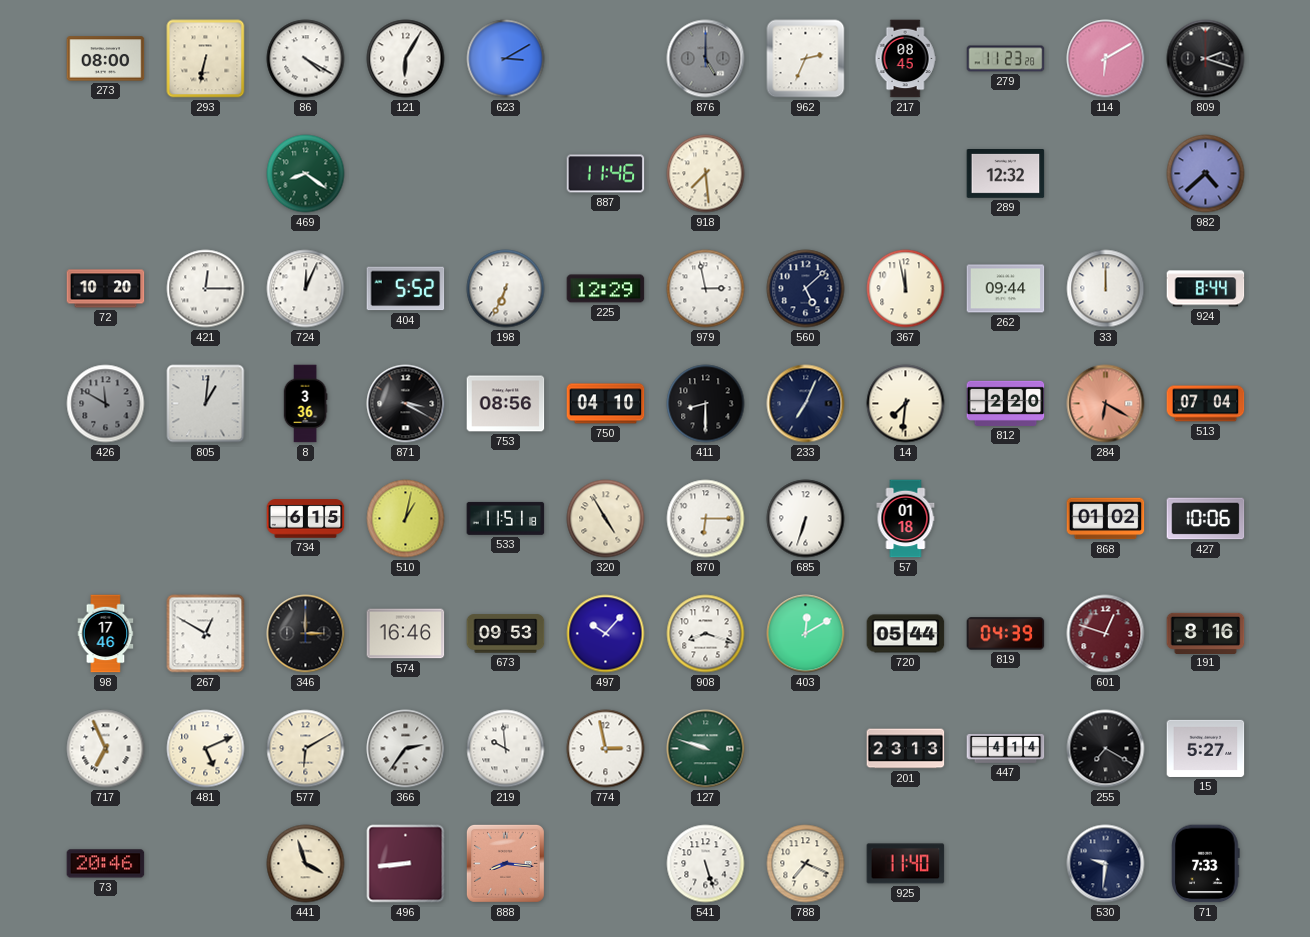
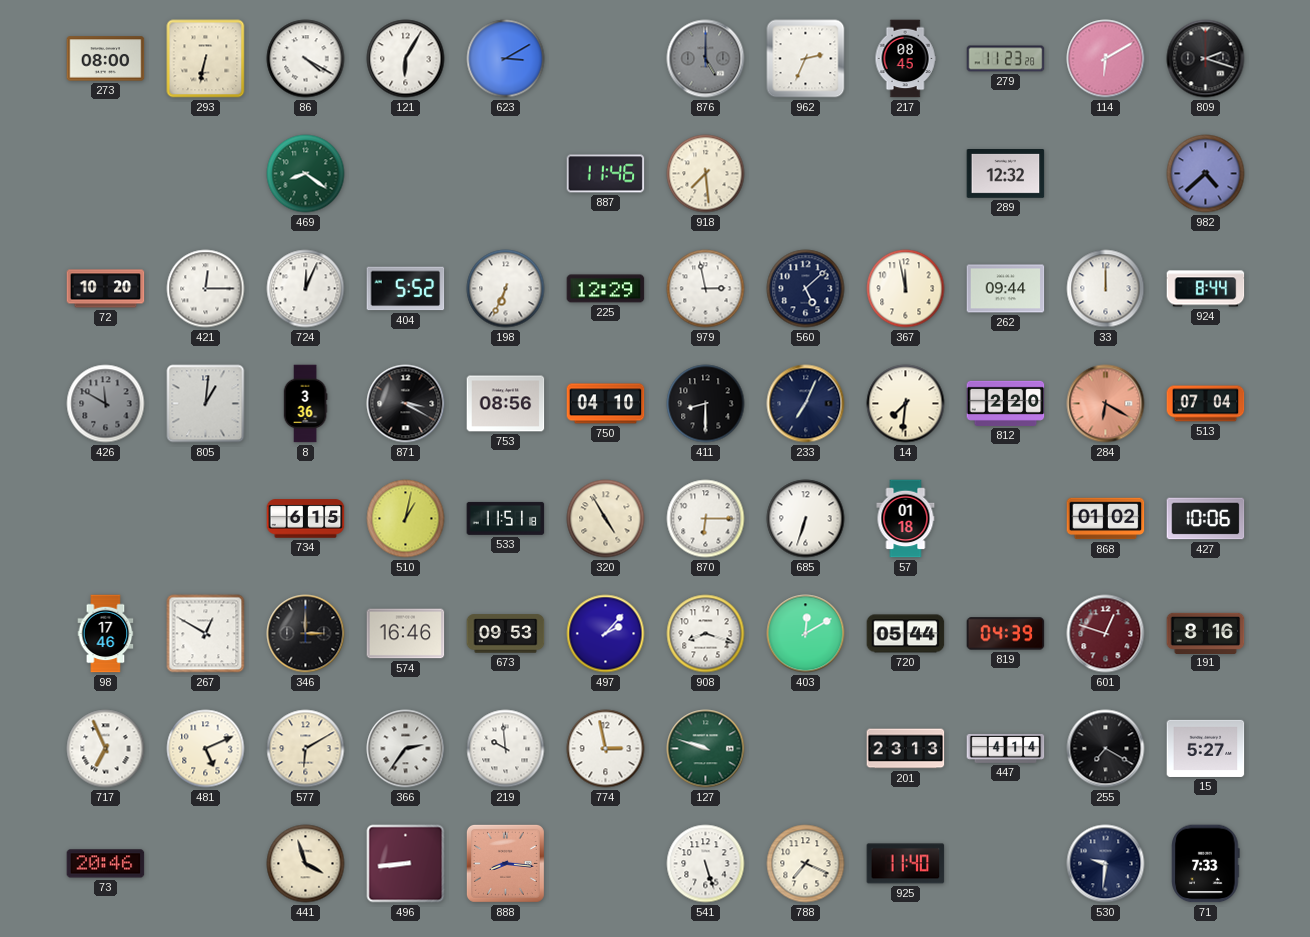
497: 10:07 -> 2:07
